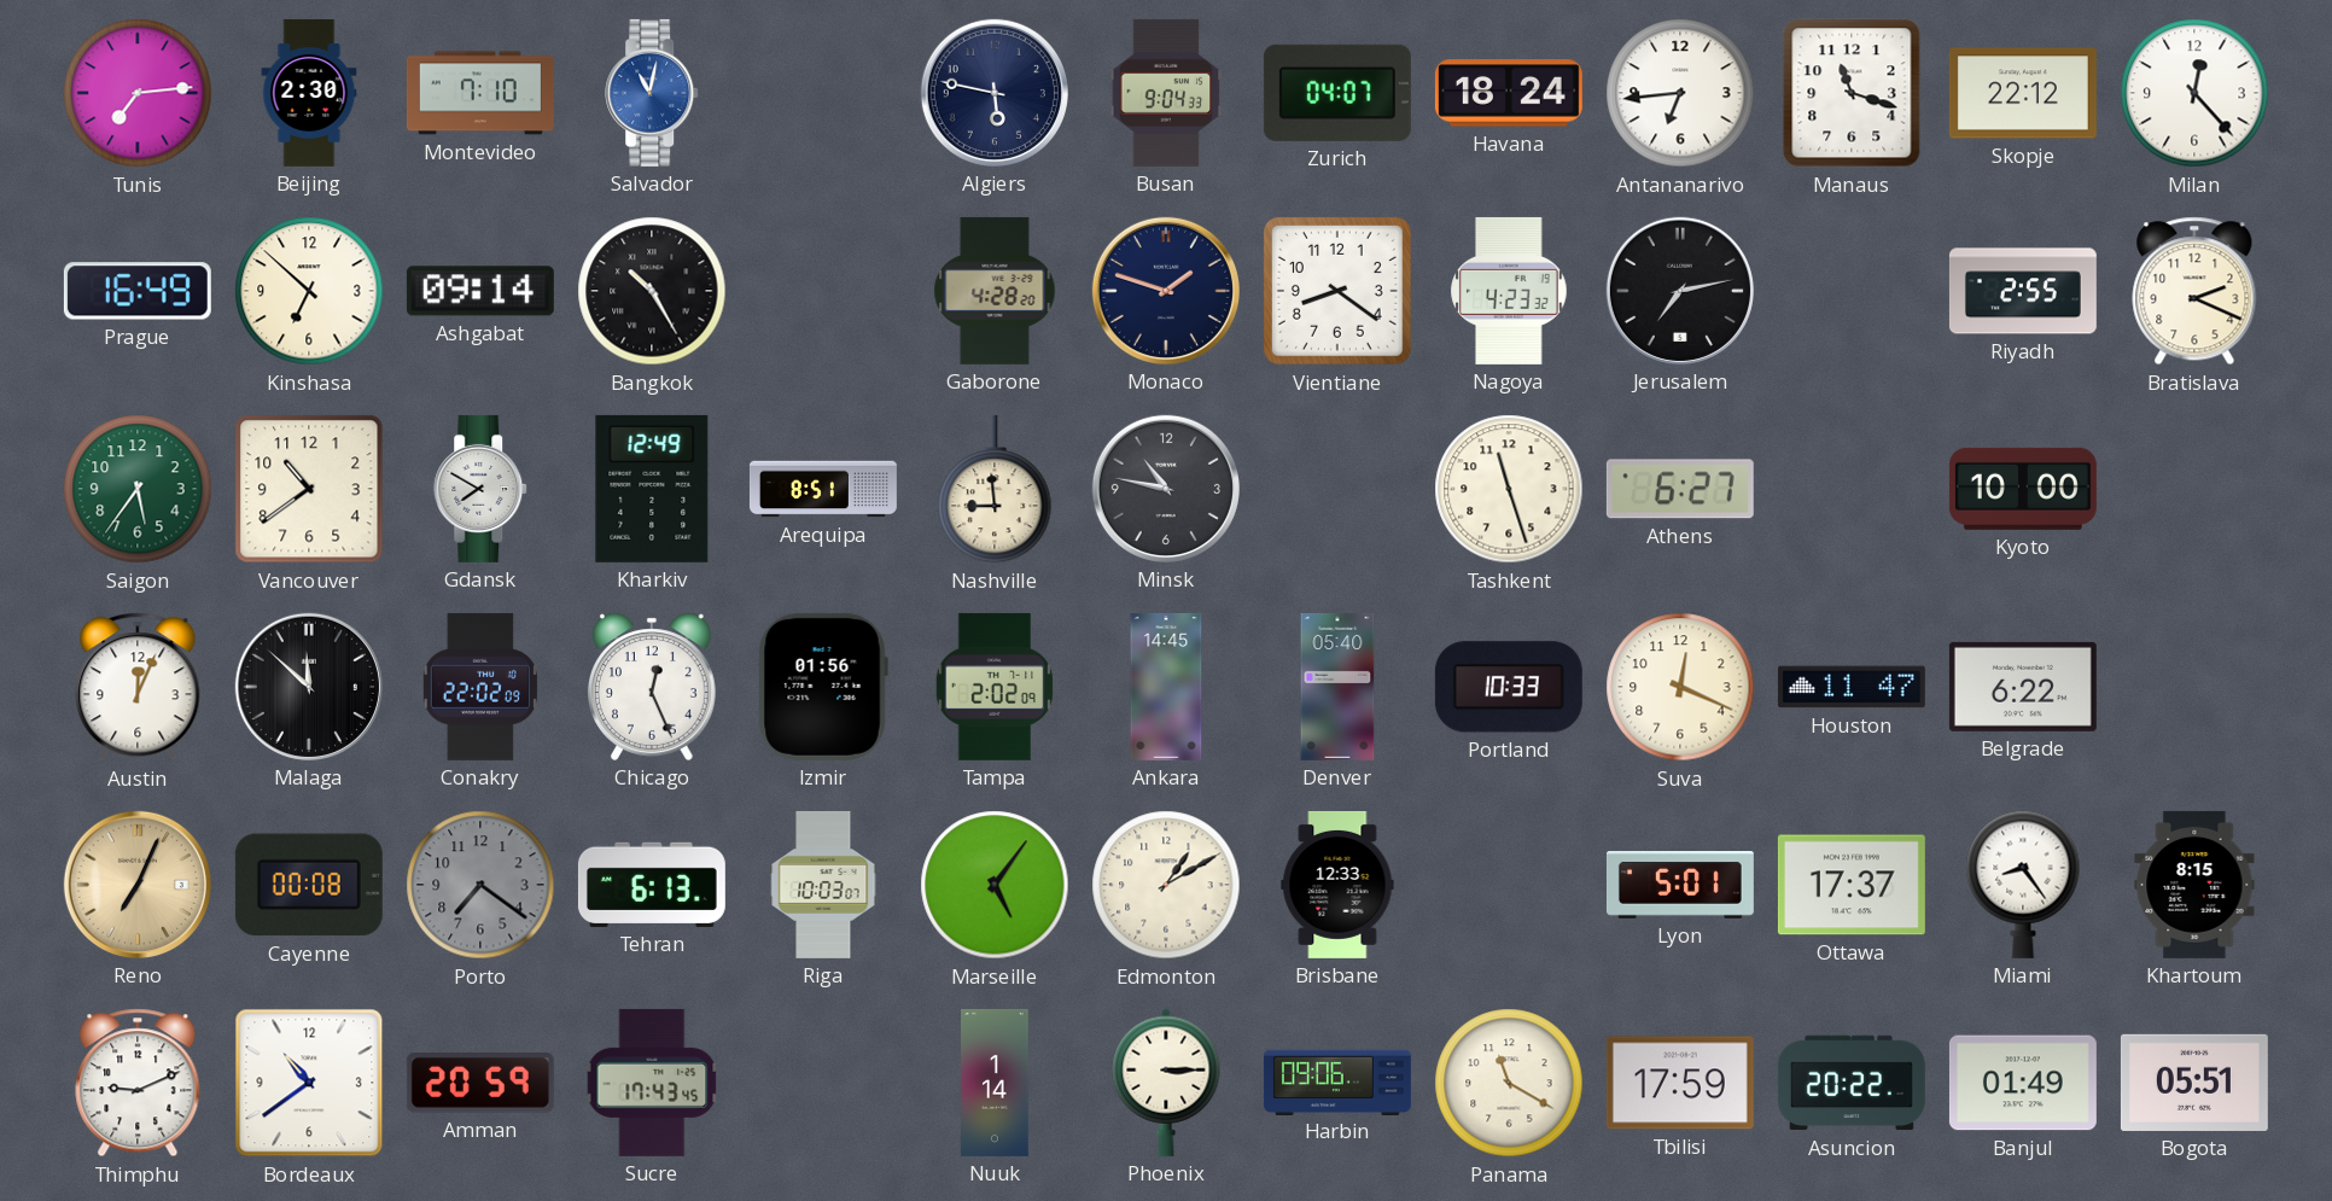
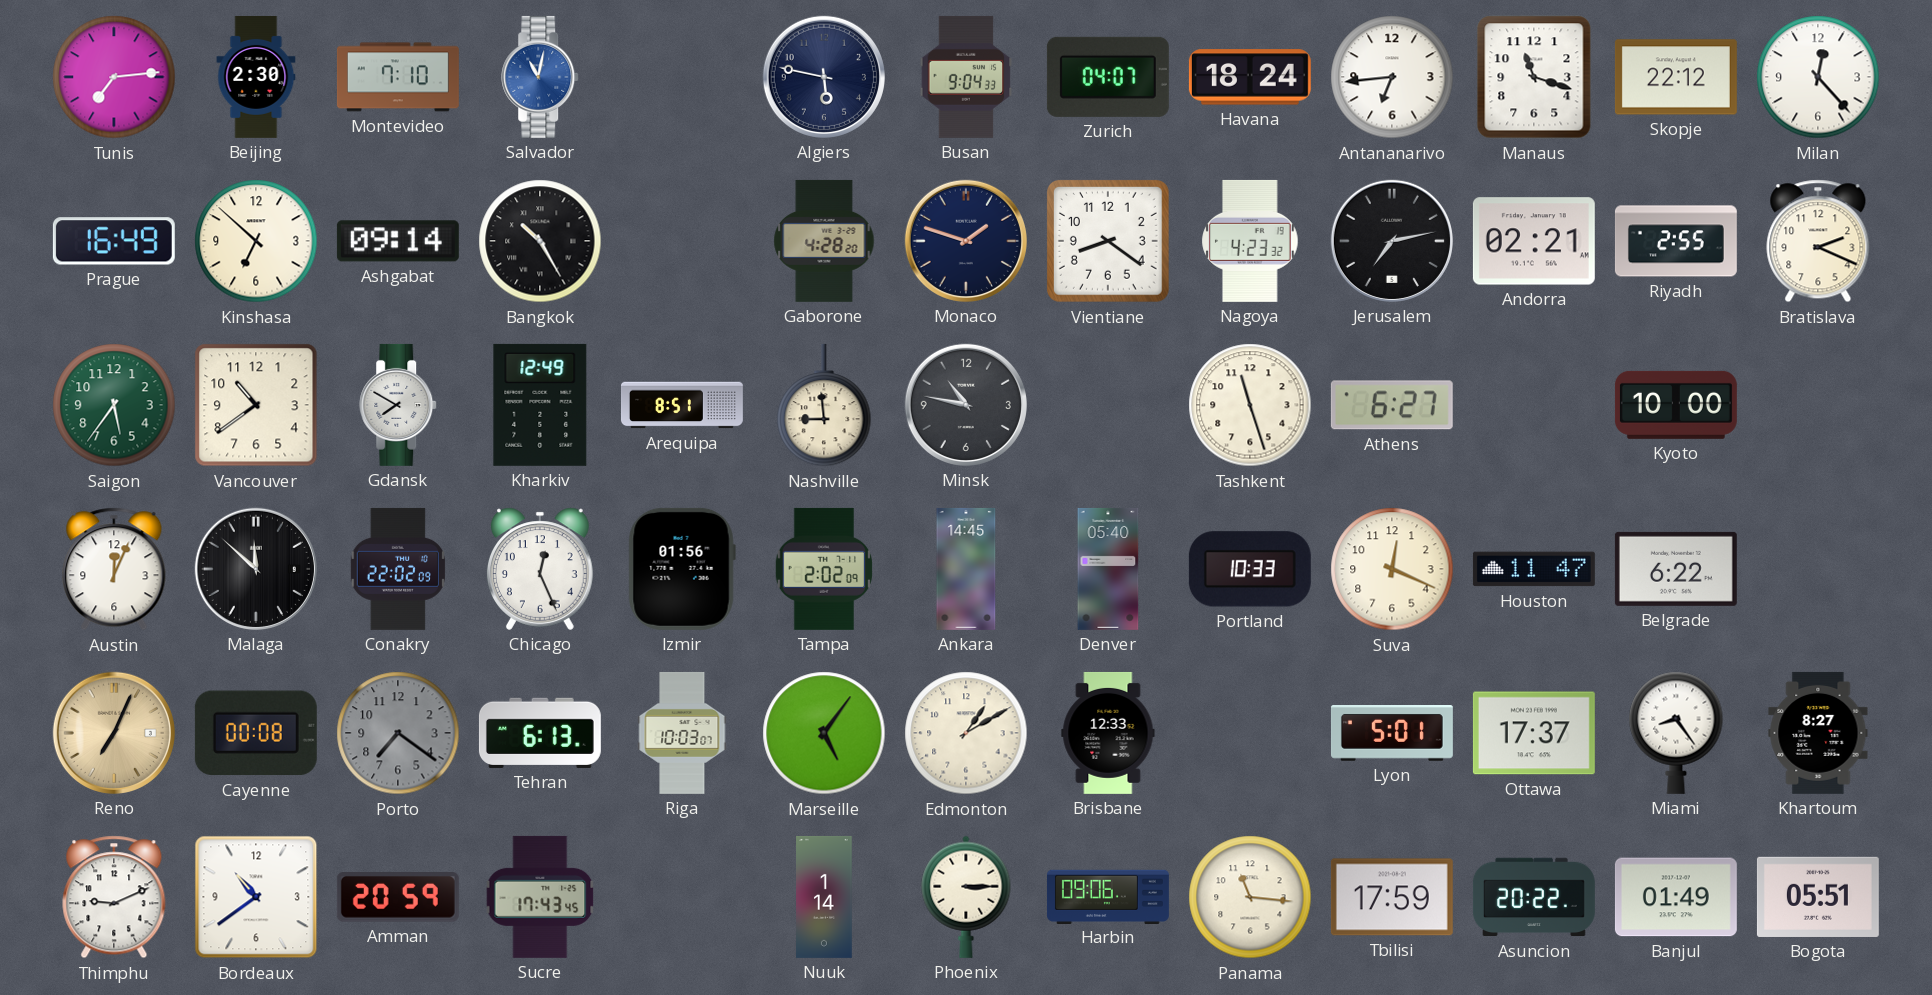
Andorra: none -> 02:21
Khartoum: 8:15 -> 8:27
Panama: 11:20 -> 11:16
